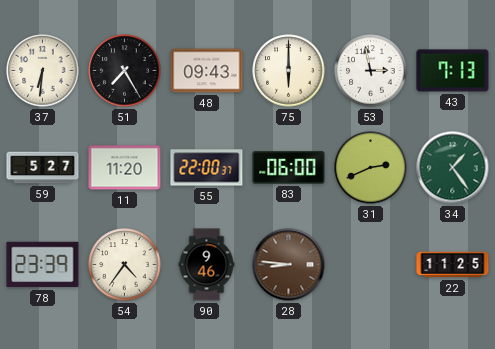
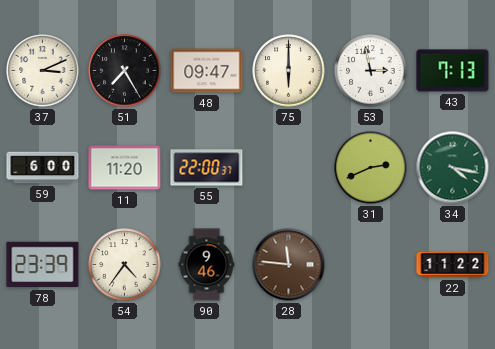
37: 6:31 -> 3:11
48: 09:43 -> 09:47
59: 5:27 -> 6:00
83: 06:00 -> none
34: 1:24 -> 4:17
28: 8:46 -> 11:46
22: 11:25 -> 11:22
